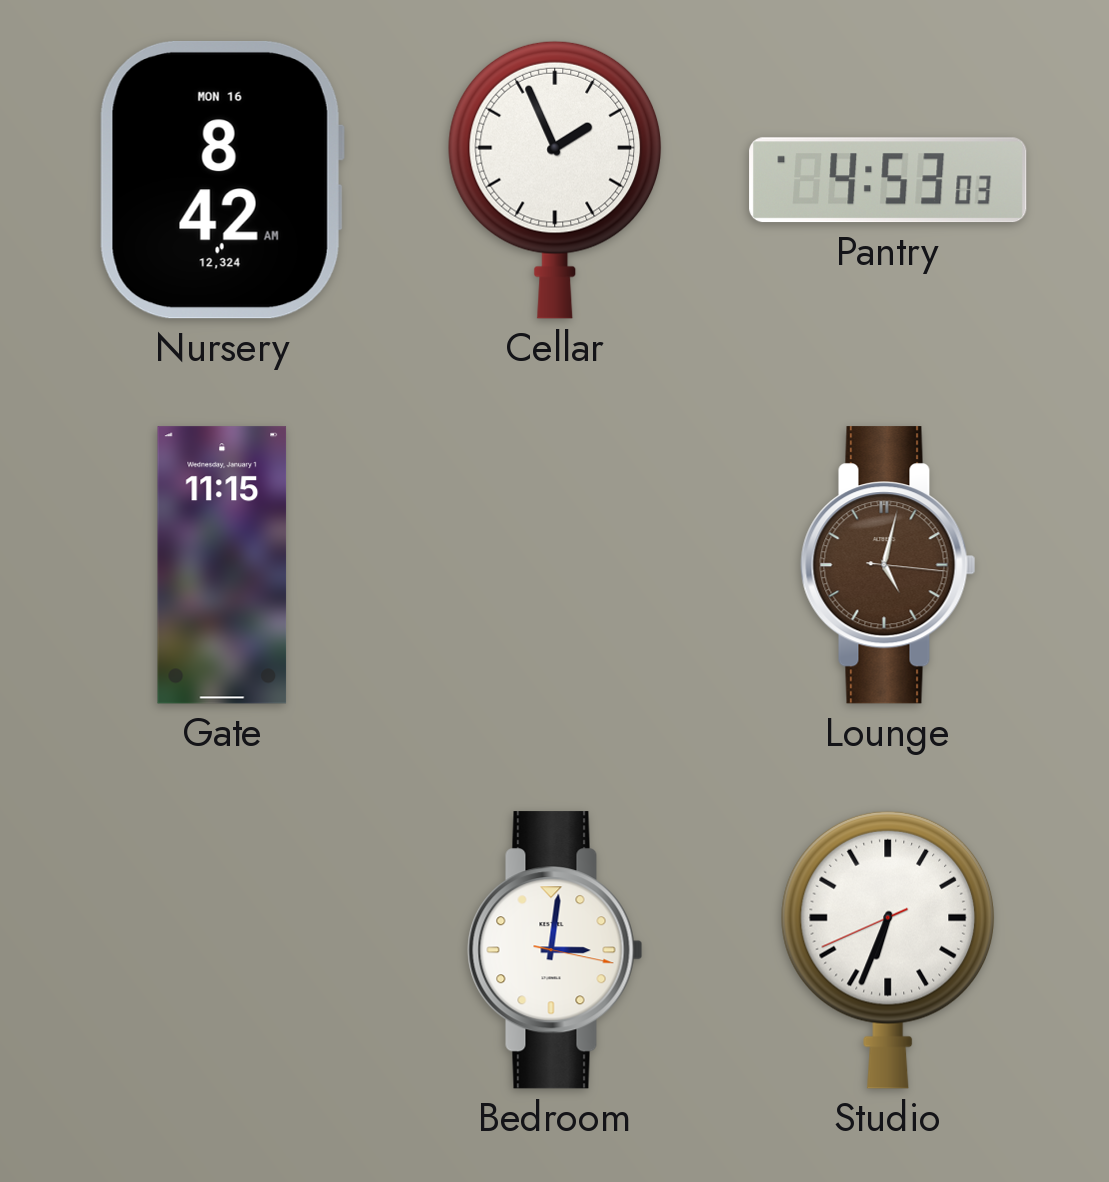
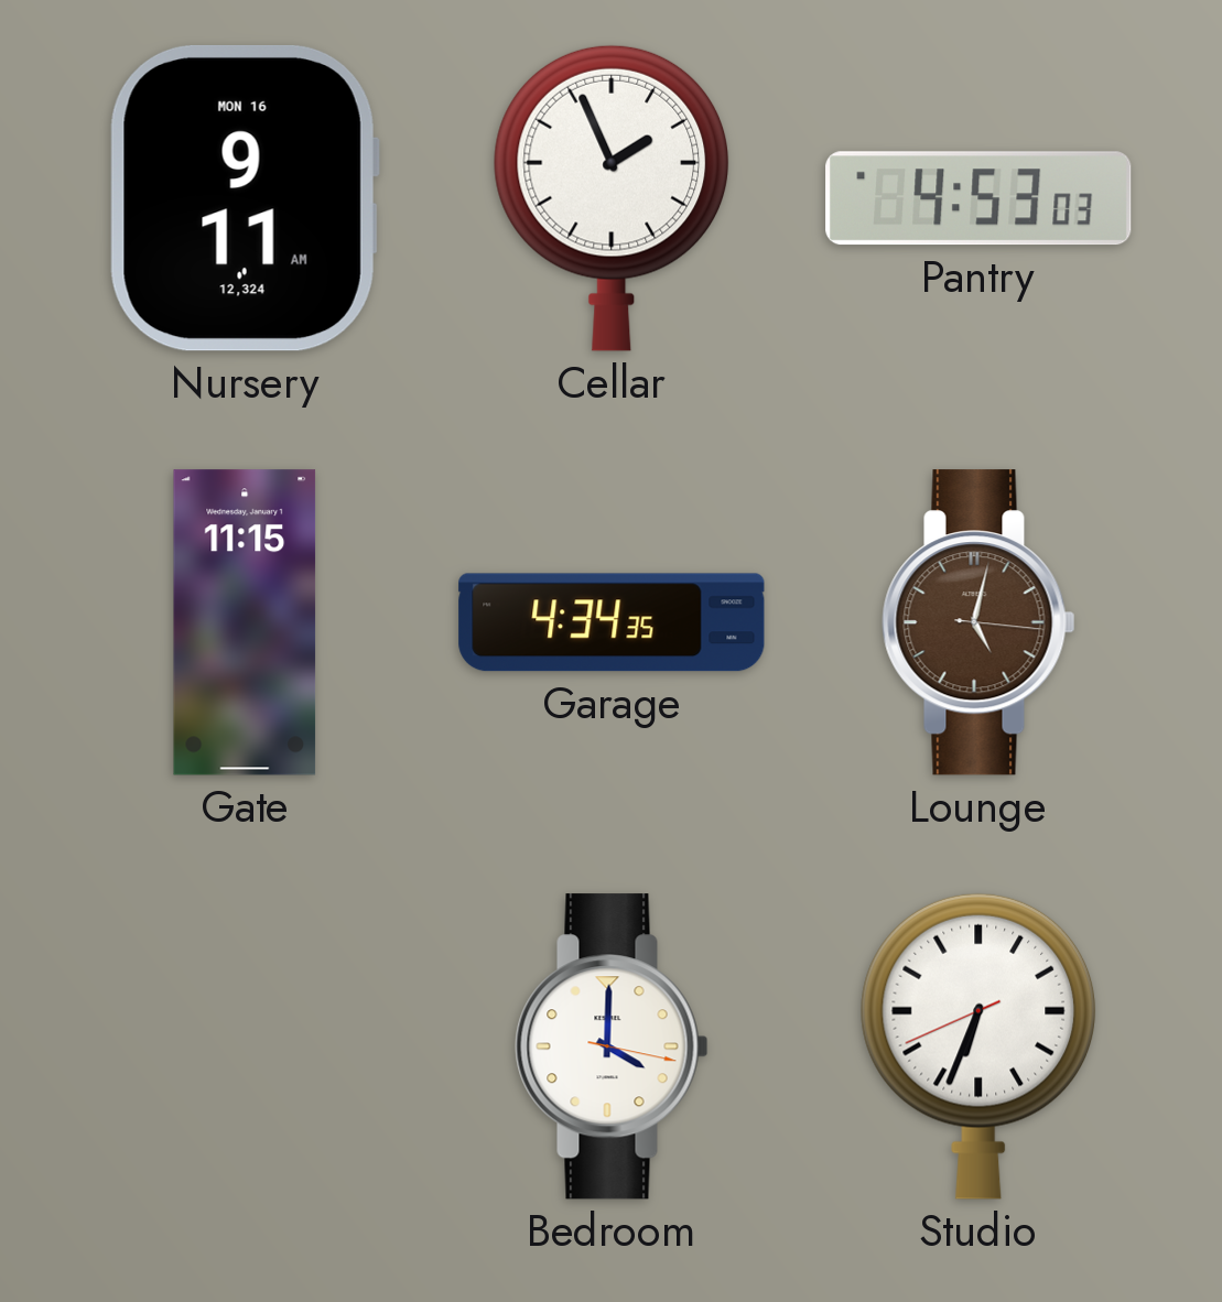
Nursery: 8:42 -> 9:11
Garage: none -> 4:34
Bedroom: 3:01 -> 4:00
